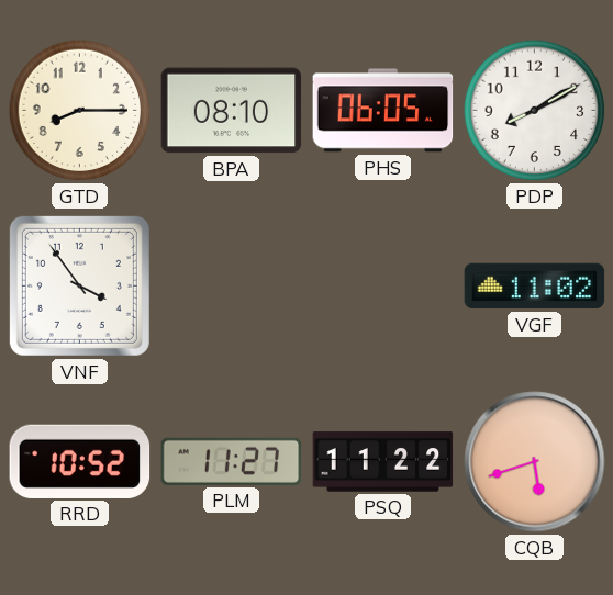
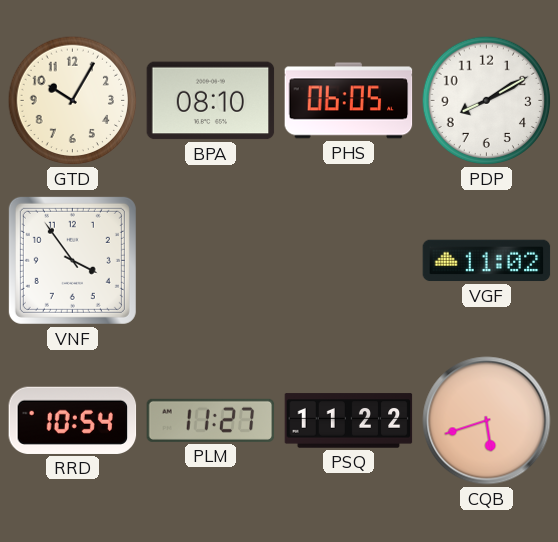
GTD: 8:15 -> 10:05
RRD: 10:52 -> 10:54
